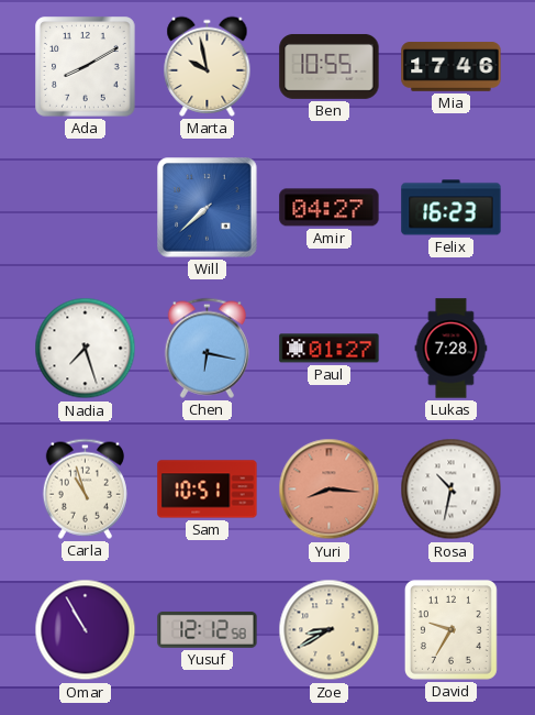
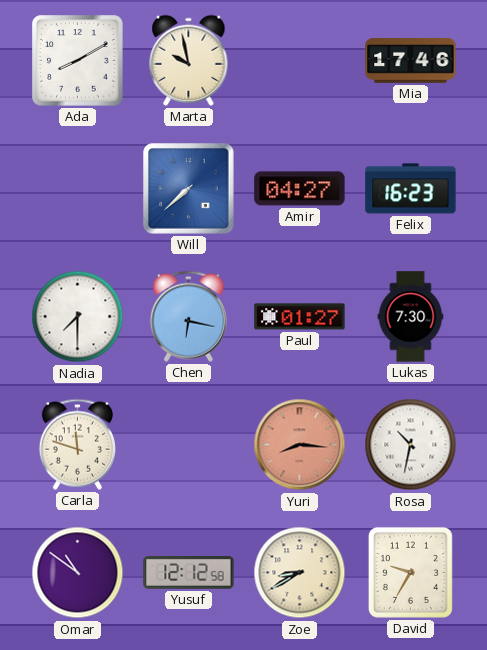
Ben: 10:55 -> none
Nadia: 7:27 -> 7:30
Lukas: 7:28 -> 7:30
Carla: 10:57 -> 11:48
Sam: 10:51 -> none
Omar: 10:55 -> 10:51
